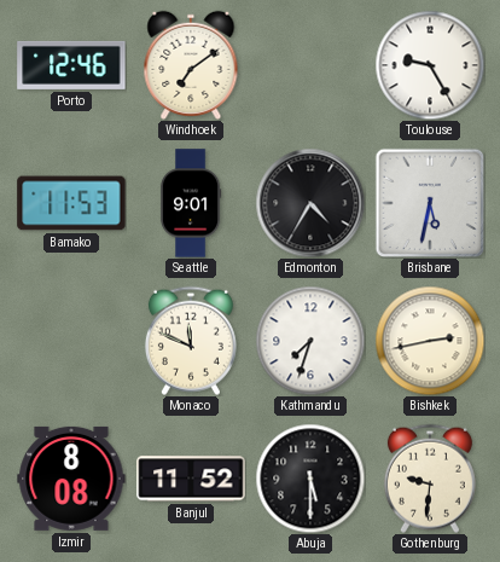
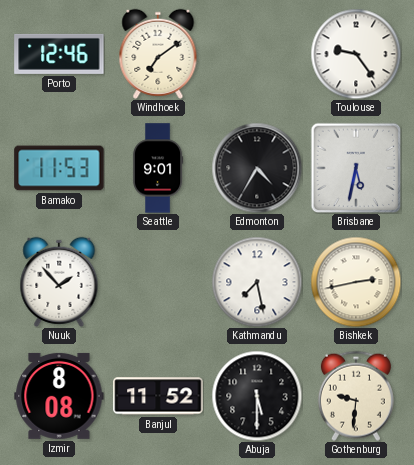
Toulouse: 9:25 -> 9:24
Nuuk: none -> 1:53
Monaco: 11:49 -> none
Kathmandu: 7:33 -> 7:28
